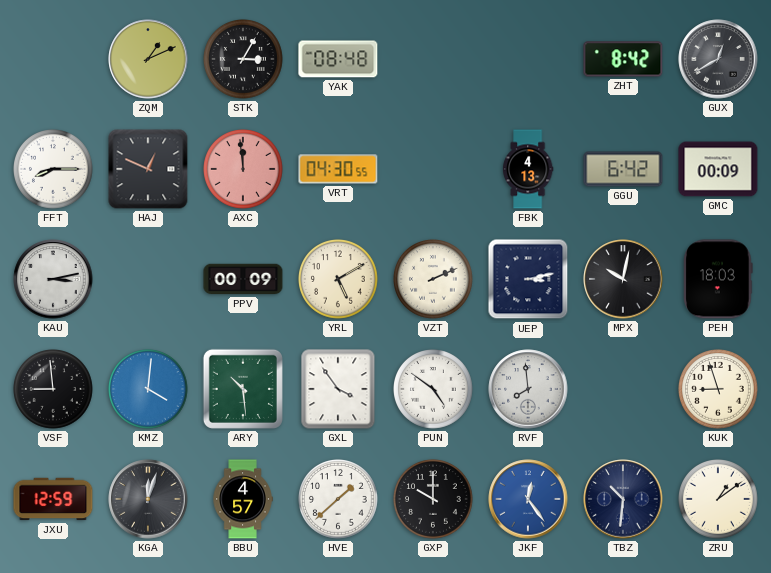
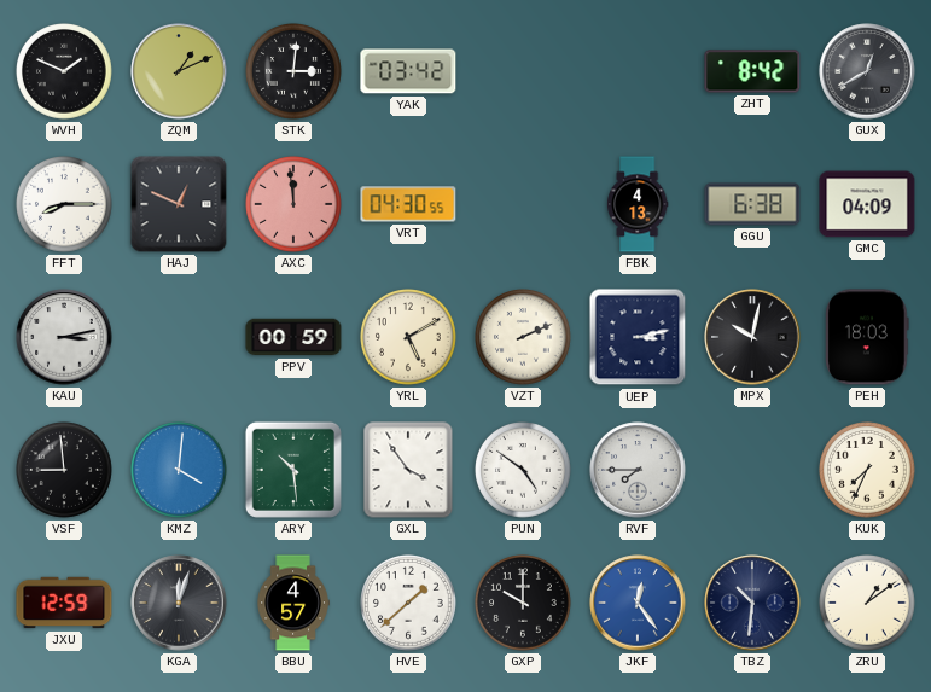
WVH: none -> 1:49
STK: 3:05 -> 3:01
YAK: 08:48 -> 03:42
GGU: 6:42 -> 6:38
GMC: 00:09 -> 04:09
PPV: 00:09 -> 00:59
RVF: 7:59 -> 7:45
KUK: 8:57 -> 7:34
